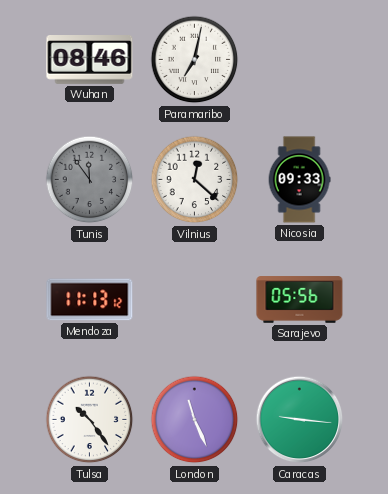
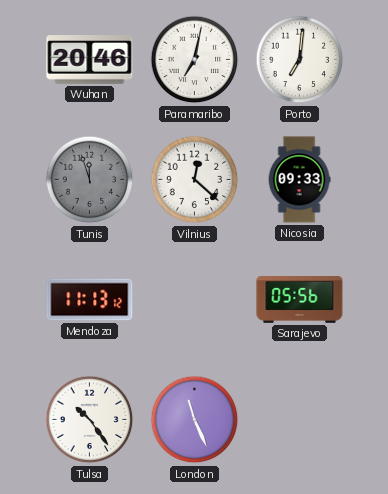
Wuhan: 08:46 -> 20:46
Porto: none -> 7:01
Tunis: 11:54 -> 11:57
Caracas: 9:16 -> none
